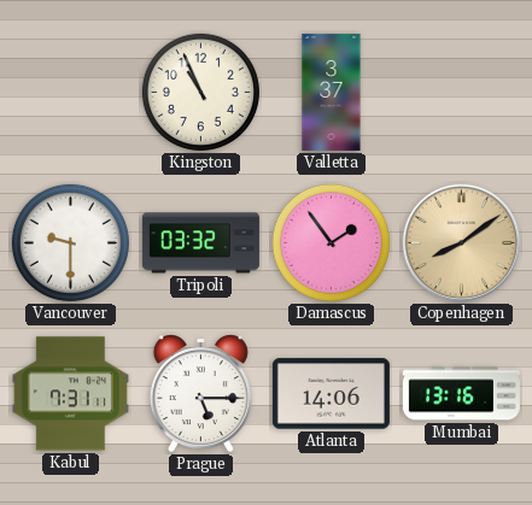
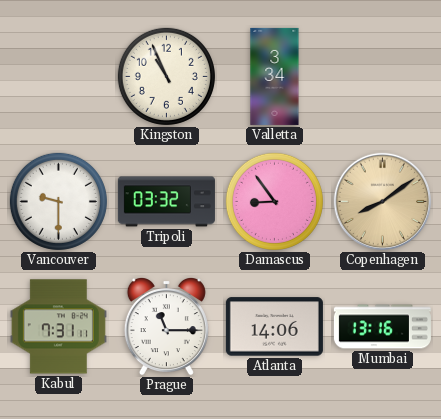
Valletta: 3:37 -> 3:34
Damascus: 1:54 -> 8:54
Prague: 5:15 -> 11:15
